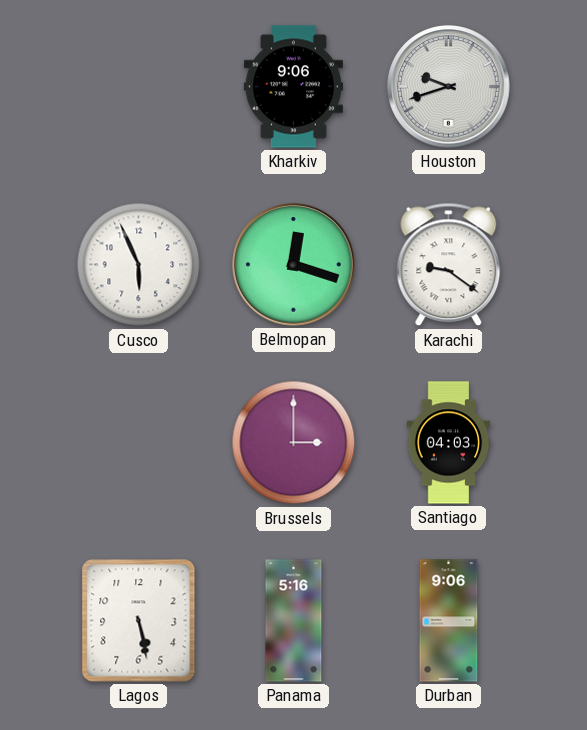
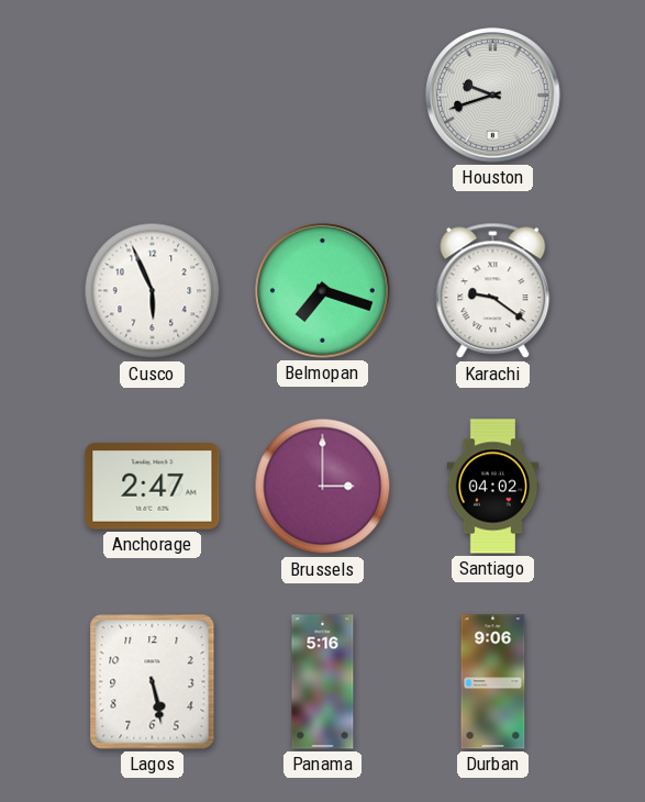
Kharkiv: 9:06 -> none
Belmopan: 12:18 -> 7:18
Anchorage: none -> 2:47
Santiago: 04:03 -> 04:02
